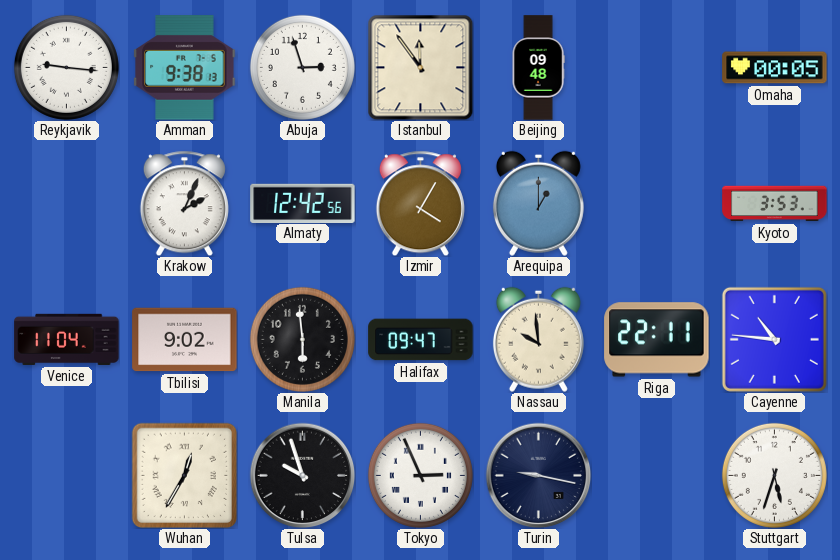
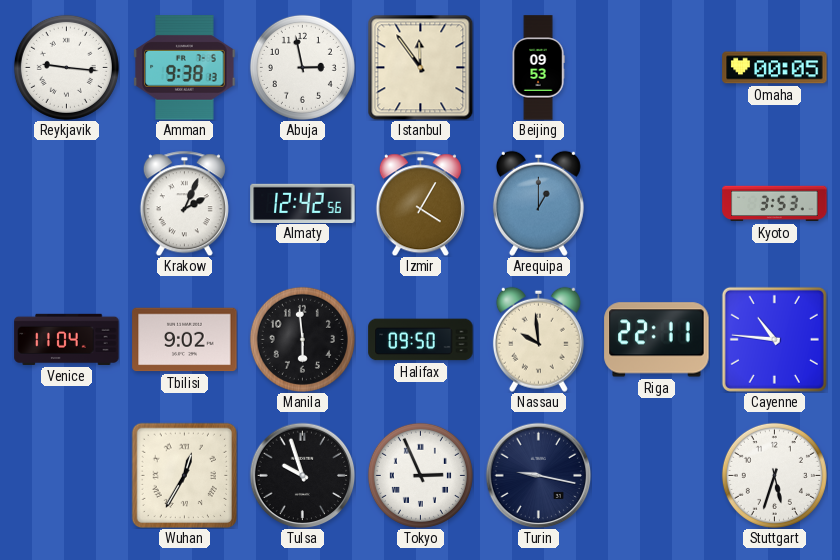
Abuja: 2:57 -> 2:58
Beijing: 09:48 -> 09:53
Halifax: 09:47 -> 09:50
